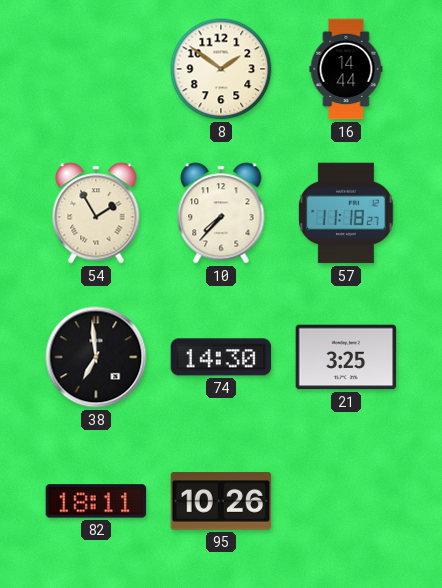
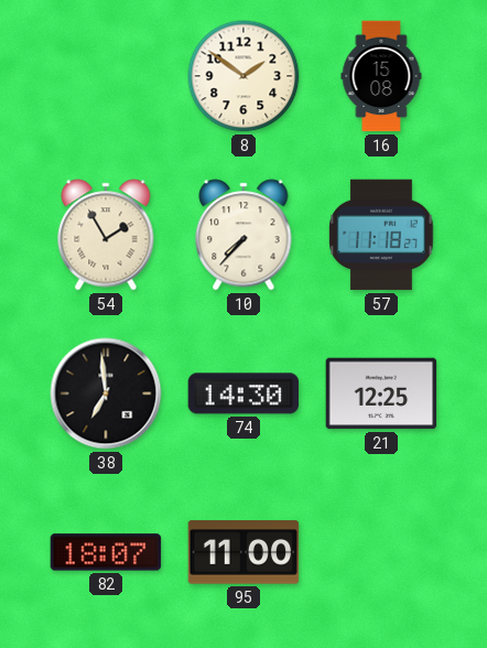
16: 14:44 -> 15:08
21: 3:25 -> 12:25
82: 18:11 -> 18:07
95: 10:26 -> 11:00
